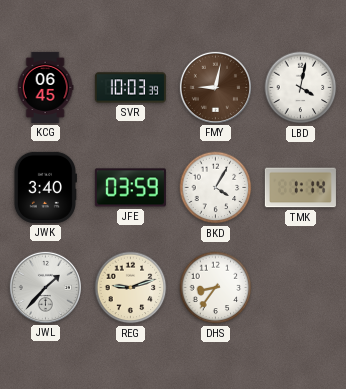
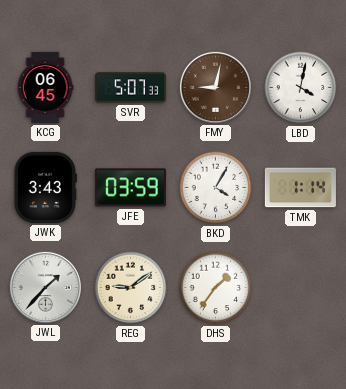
SVR: 10:03 -> 5:07
JWK: 3:40 -> 3:43
REG: 9:12 -> 9:09
DHS: 8:36 -> 1:36
